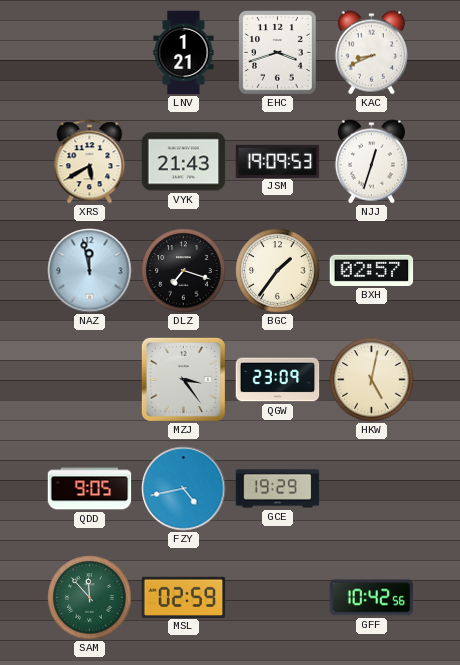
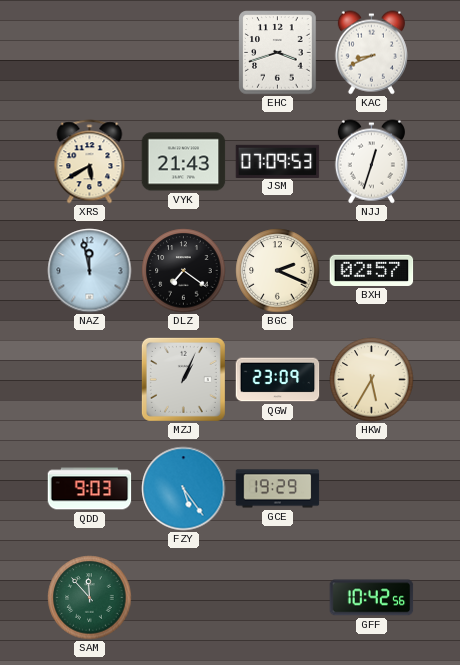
LNV: 1:21 -> none
JSM: 19:09 -> 07:09
DLZ: 7:18 -> 7:21
BGC: 1:36 -> 2:19
MZJ: 3:24 -> 1:04
HKW: 5:02 -> 5:35
QDD: 9:05 -> 9:03
FZY: 4:43 -> 5:24
MSL: 02:59 -> none
